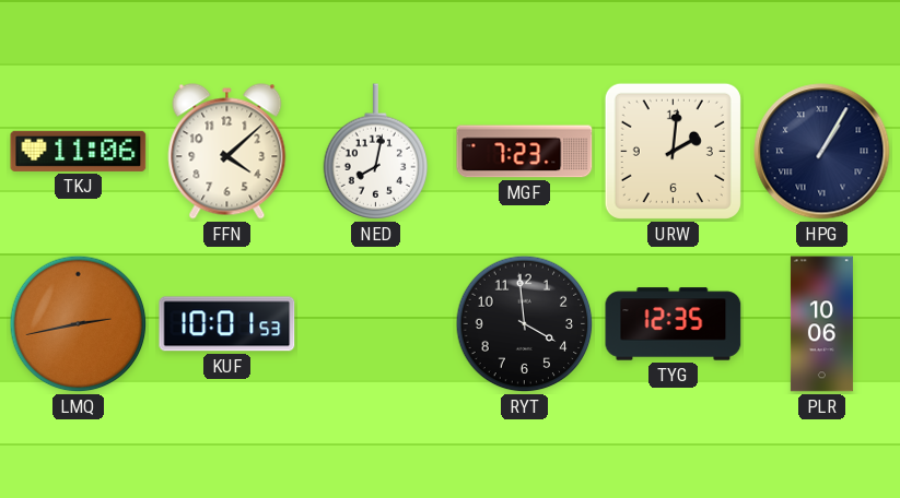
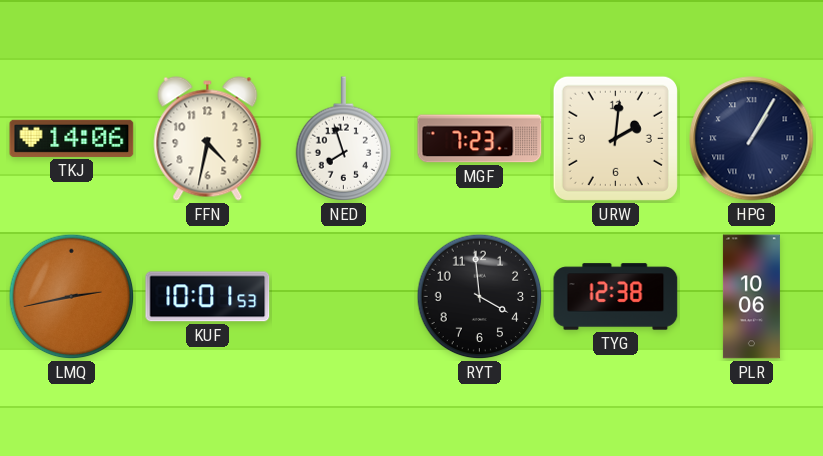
TKJ: 11:06 -> 14:06
FFN: 4:08 -> 4:32
NED: 8:02 -> 7:57
TYG: 12:35 -> 12:38
